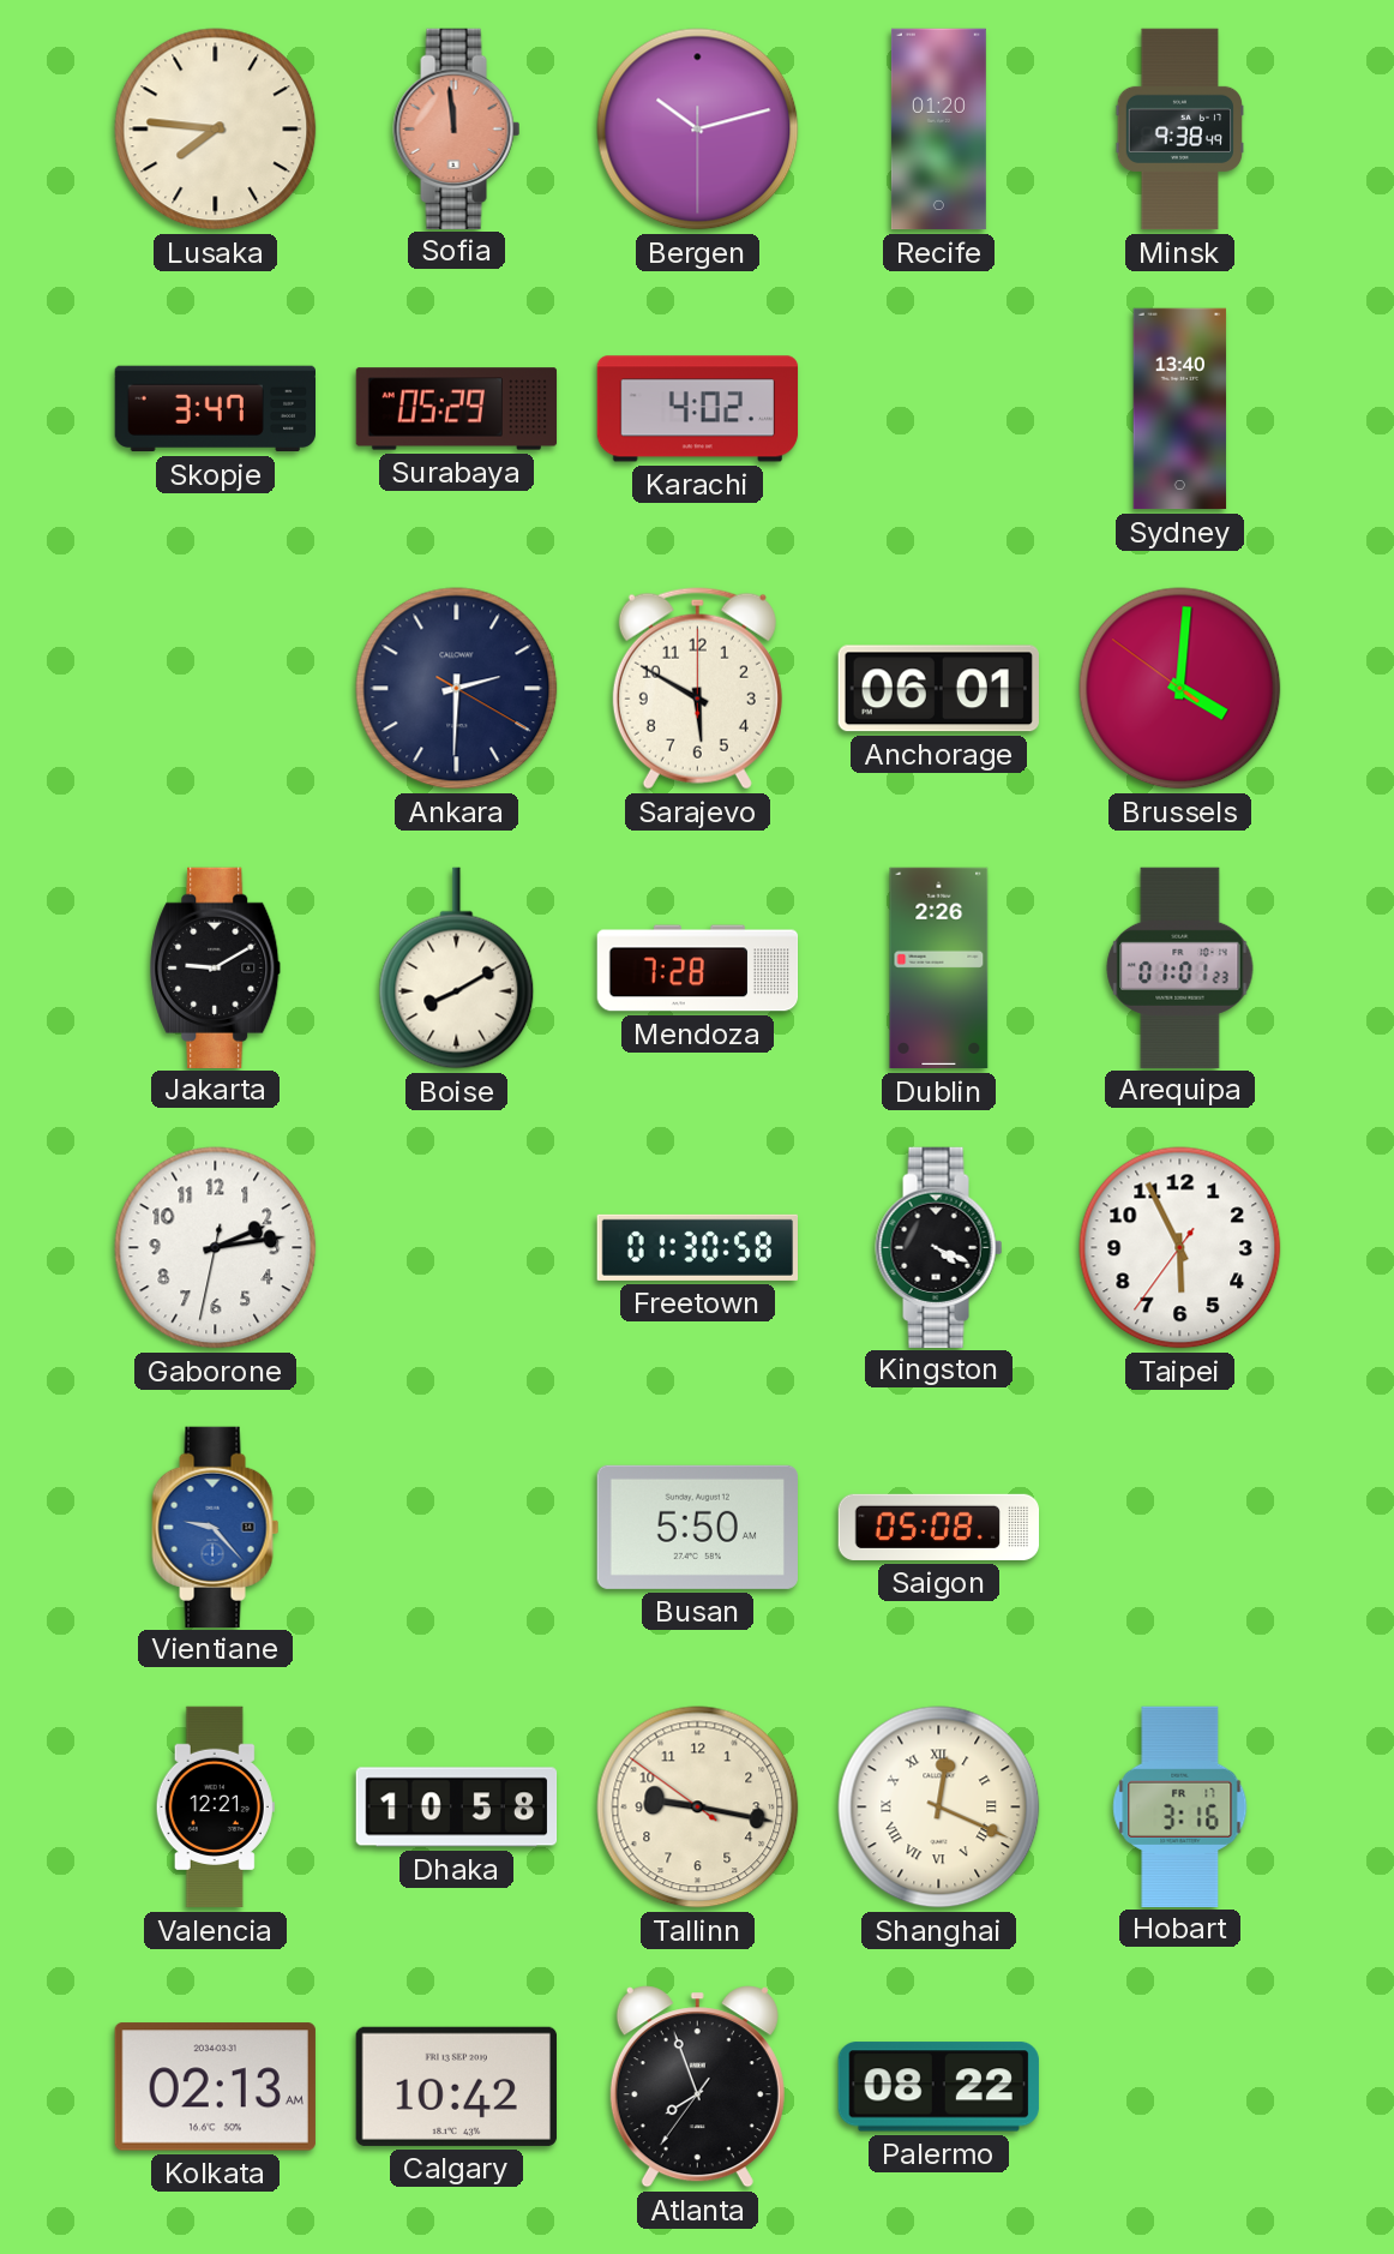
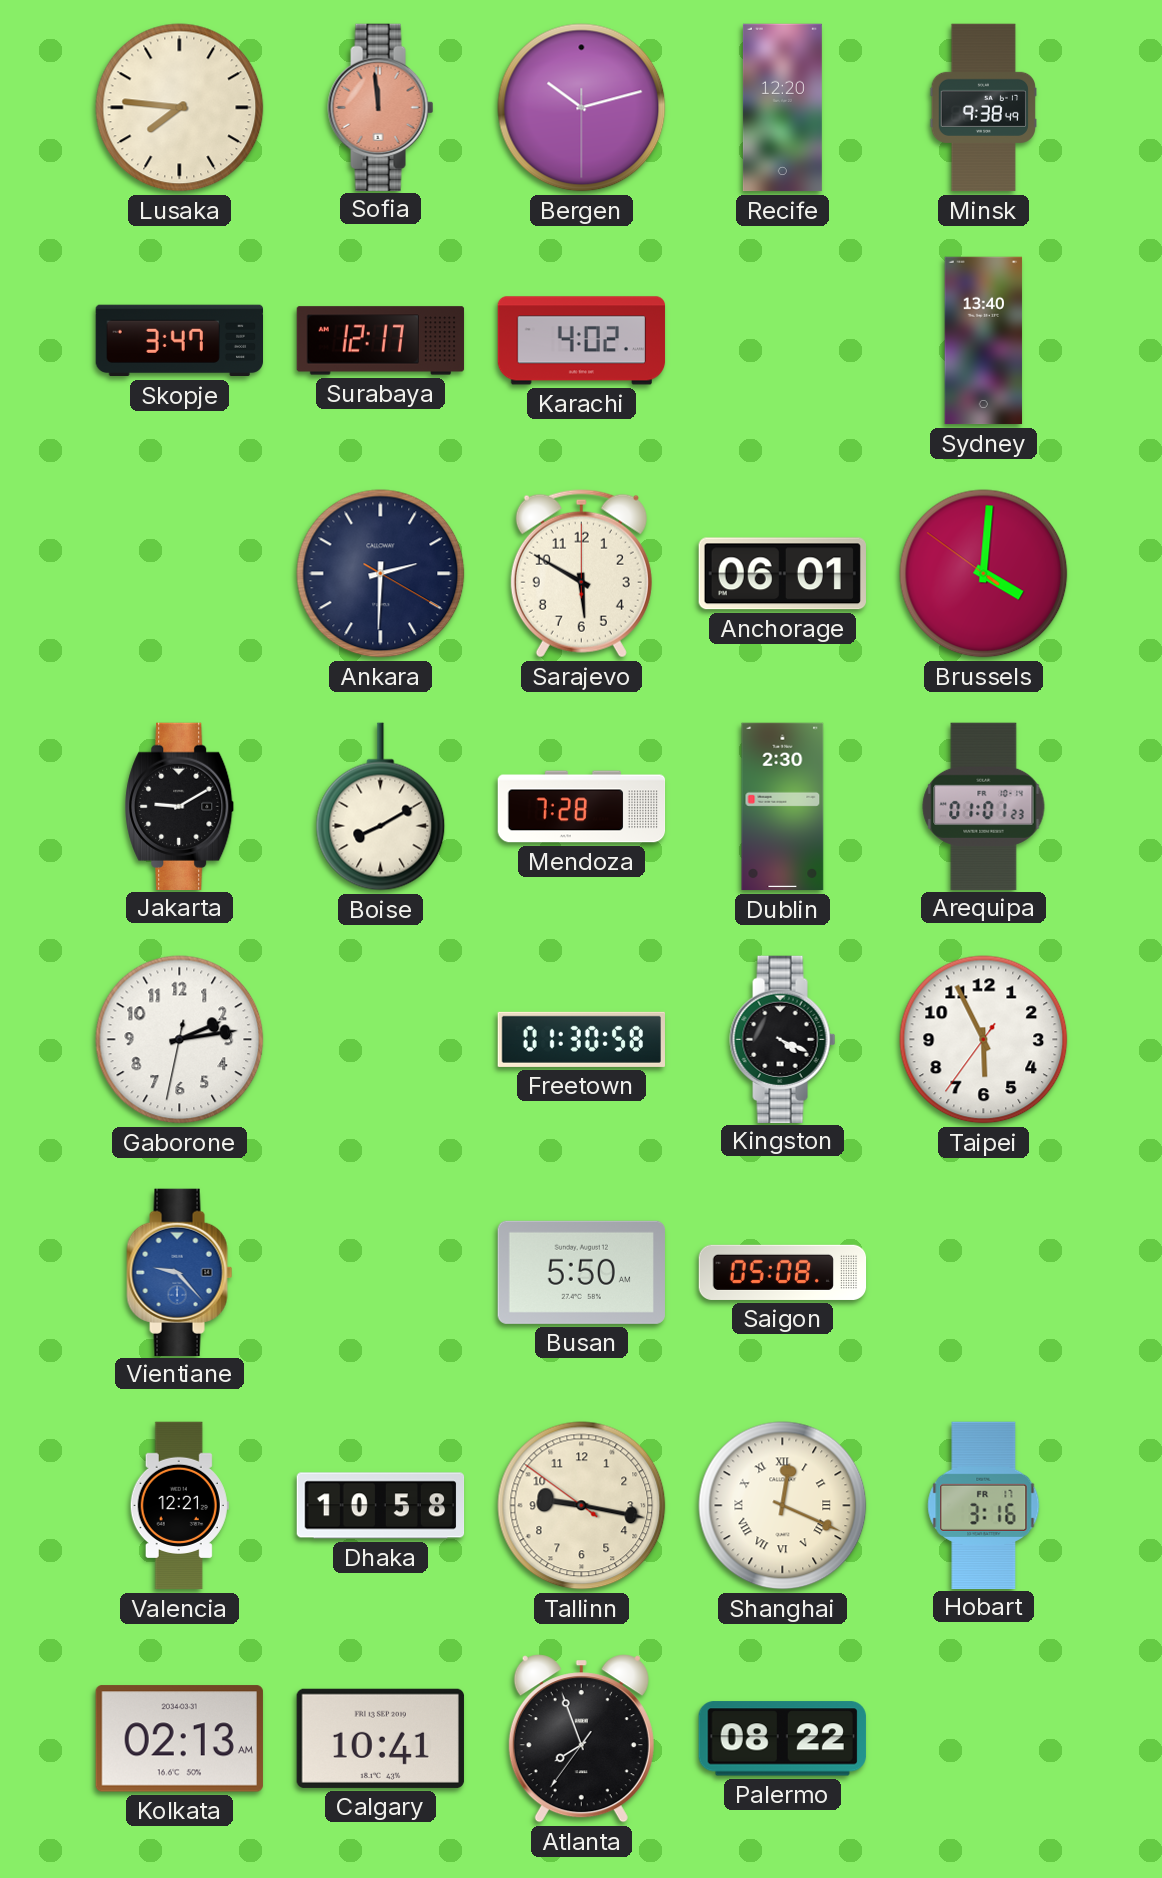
Recife: 01:20 -> 12:20
Surabaya: 05:29 -> 12:17
Dublin: 2:26 -> 2:30
Calgary: 10:42 -> 10:41
